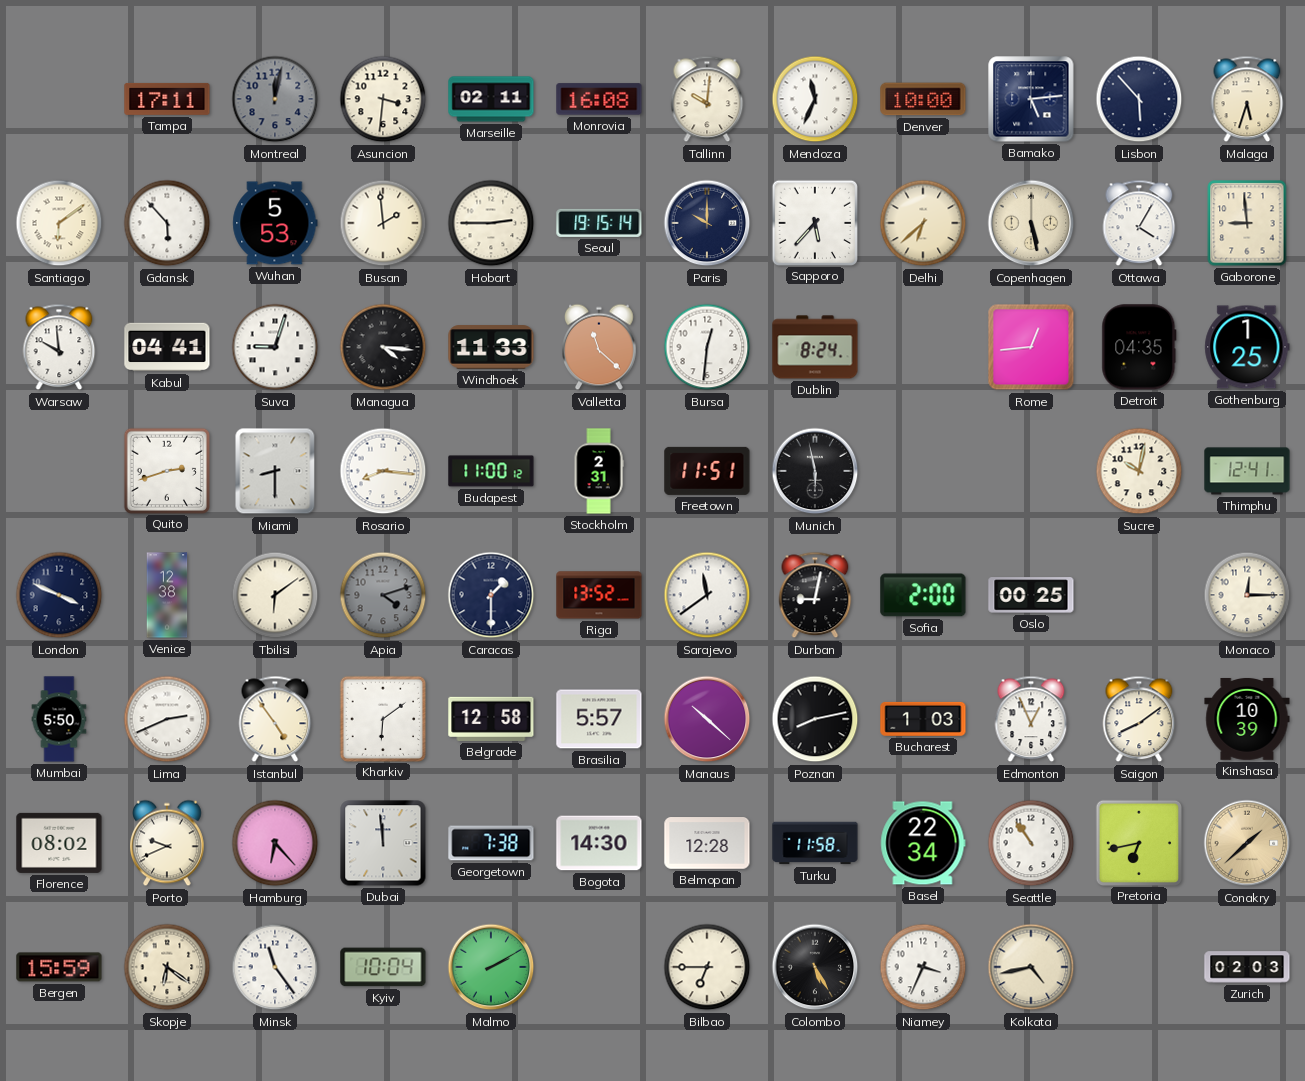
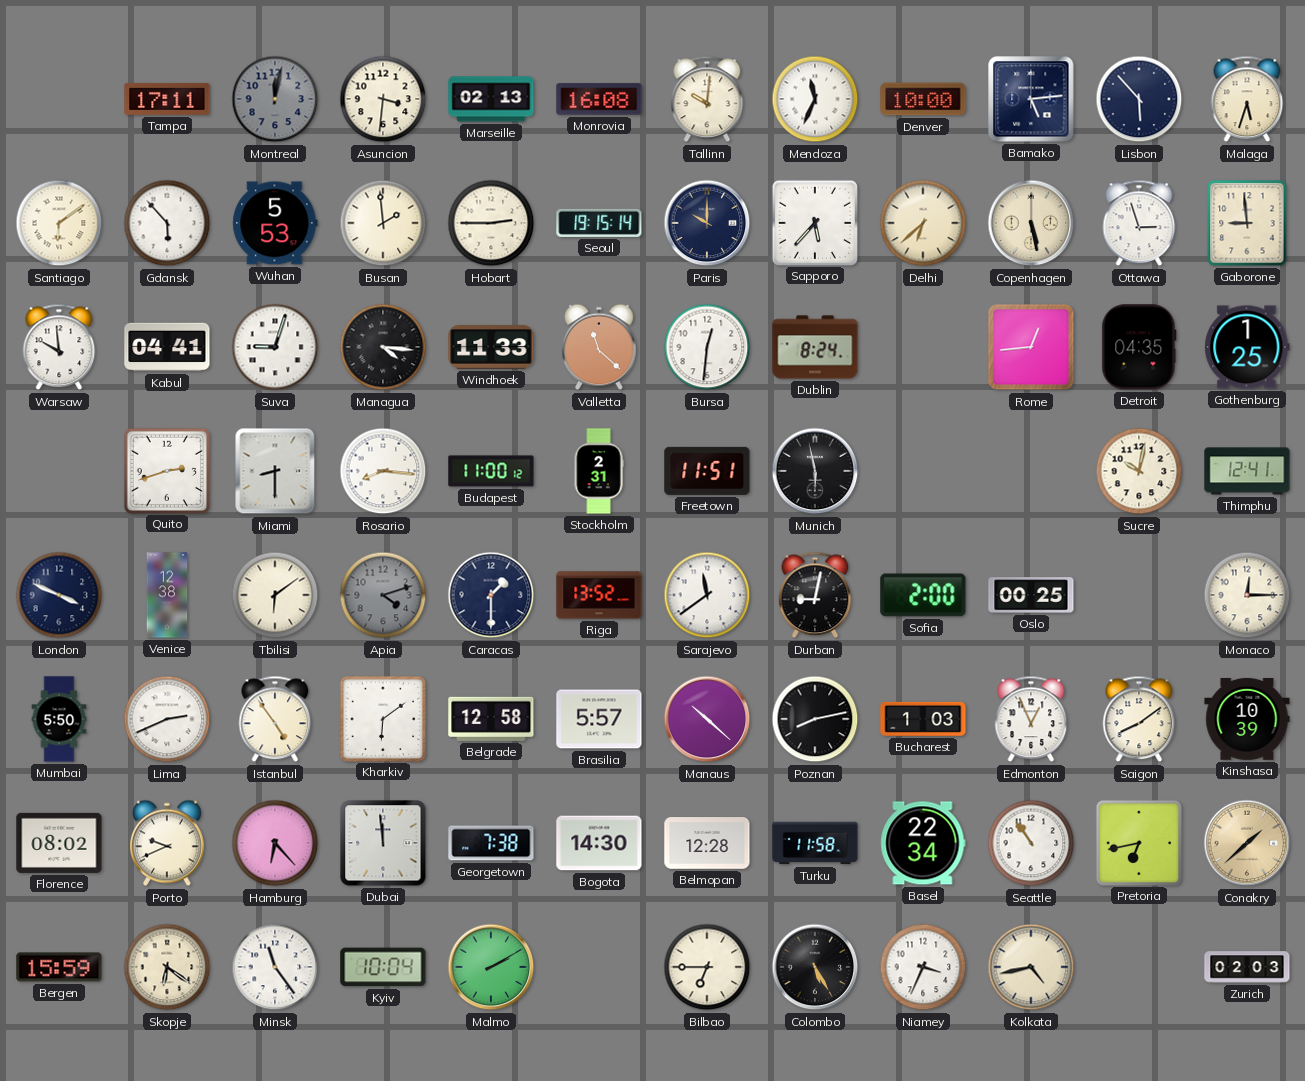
Marseille: 02:11 -> 02:13
Ottawa: 4:05 -> 2:57
